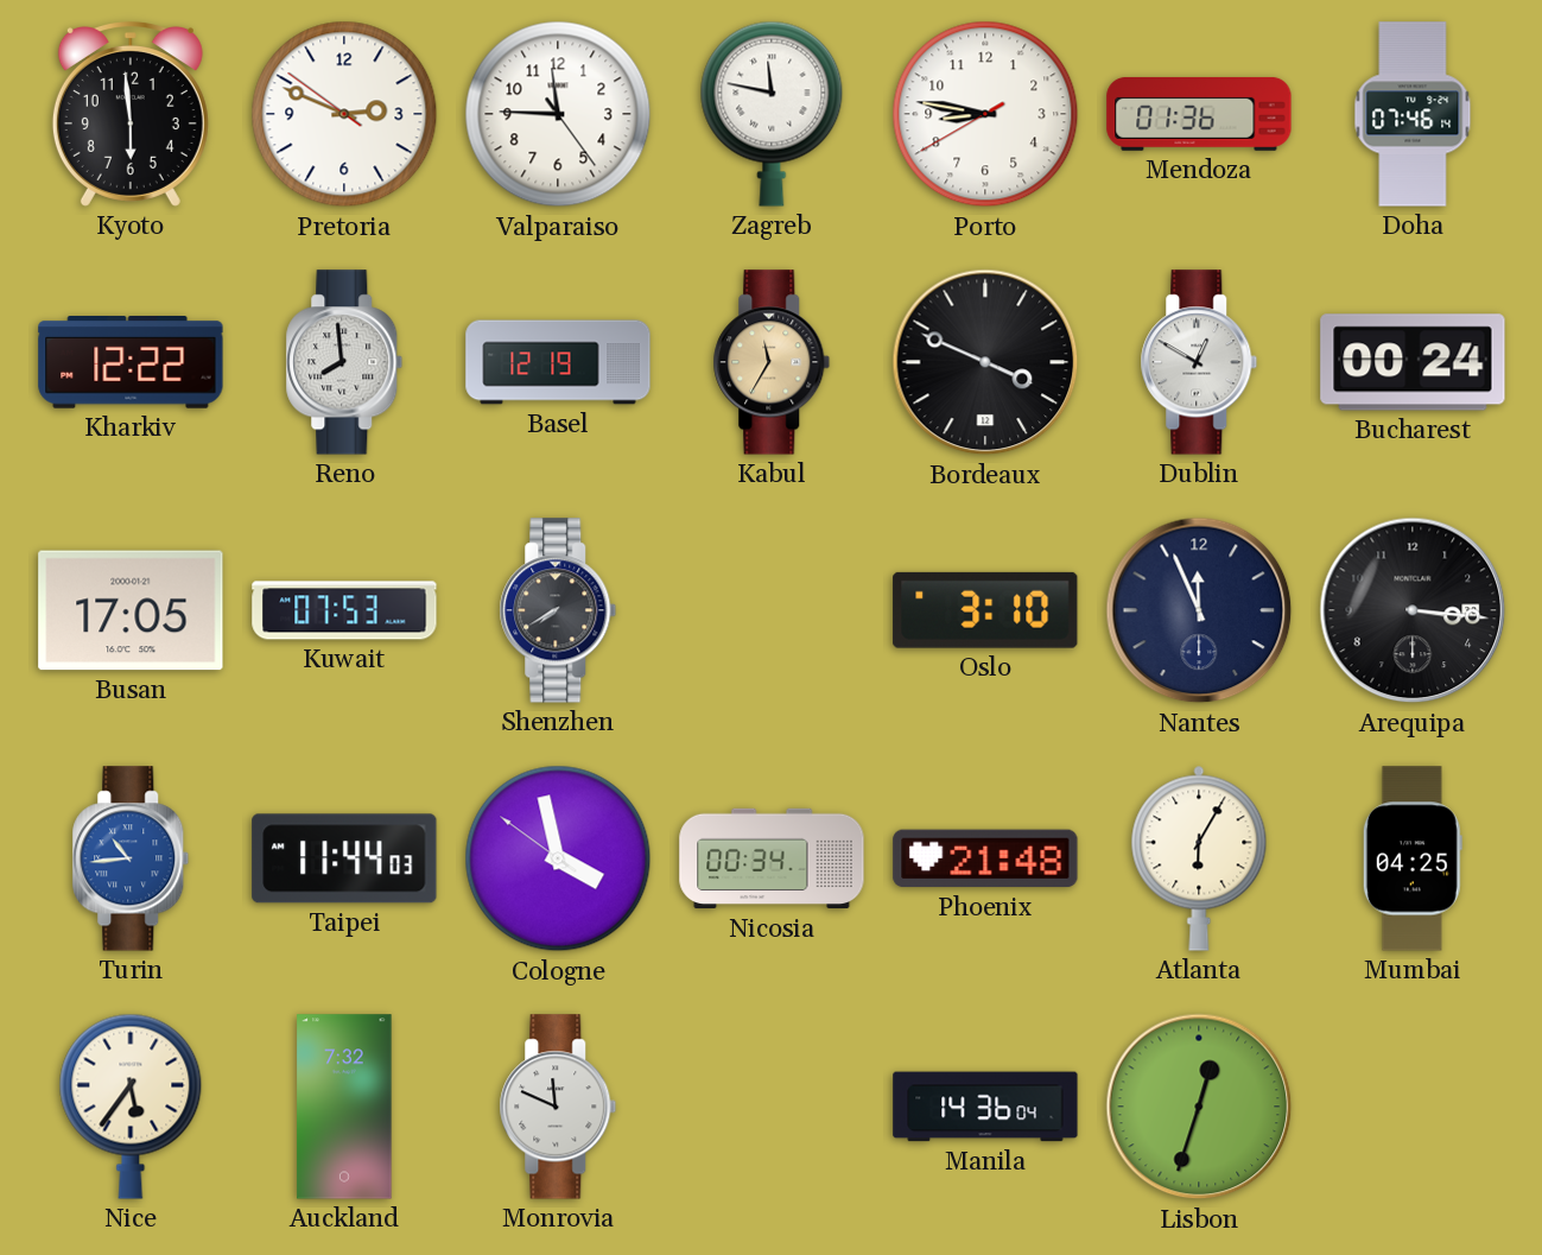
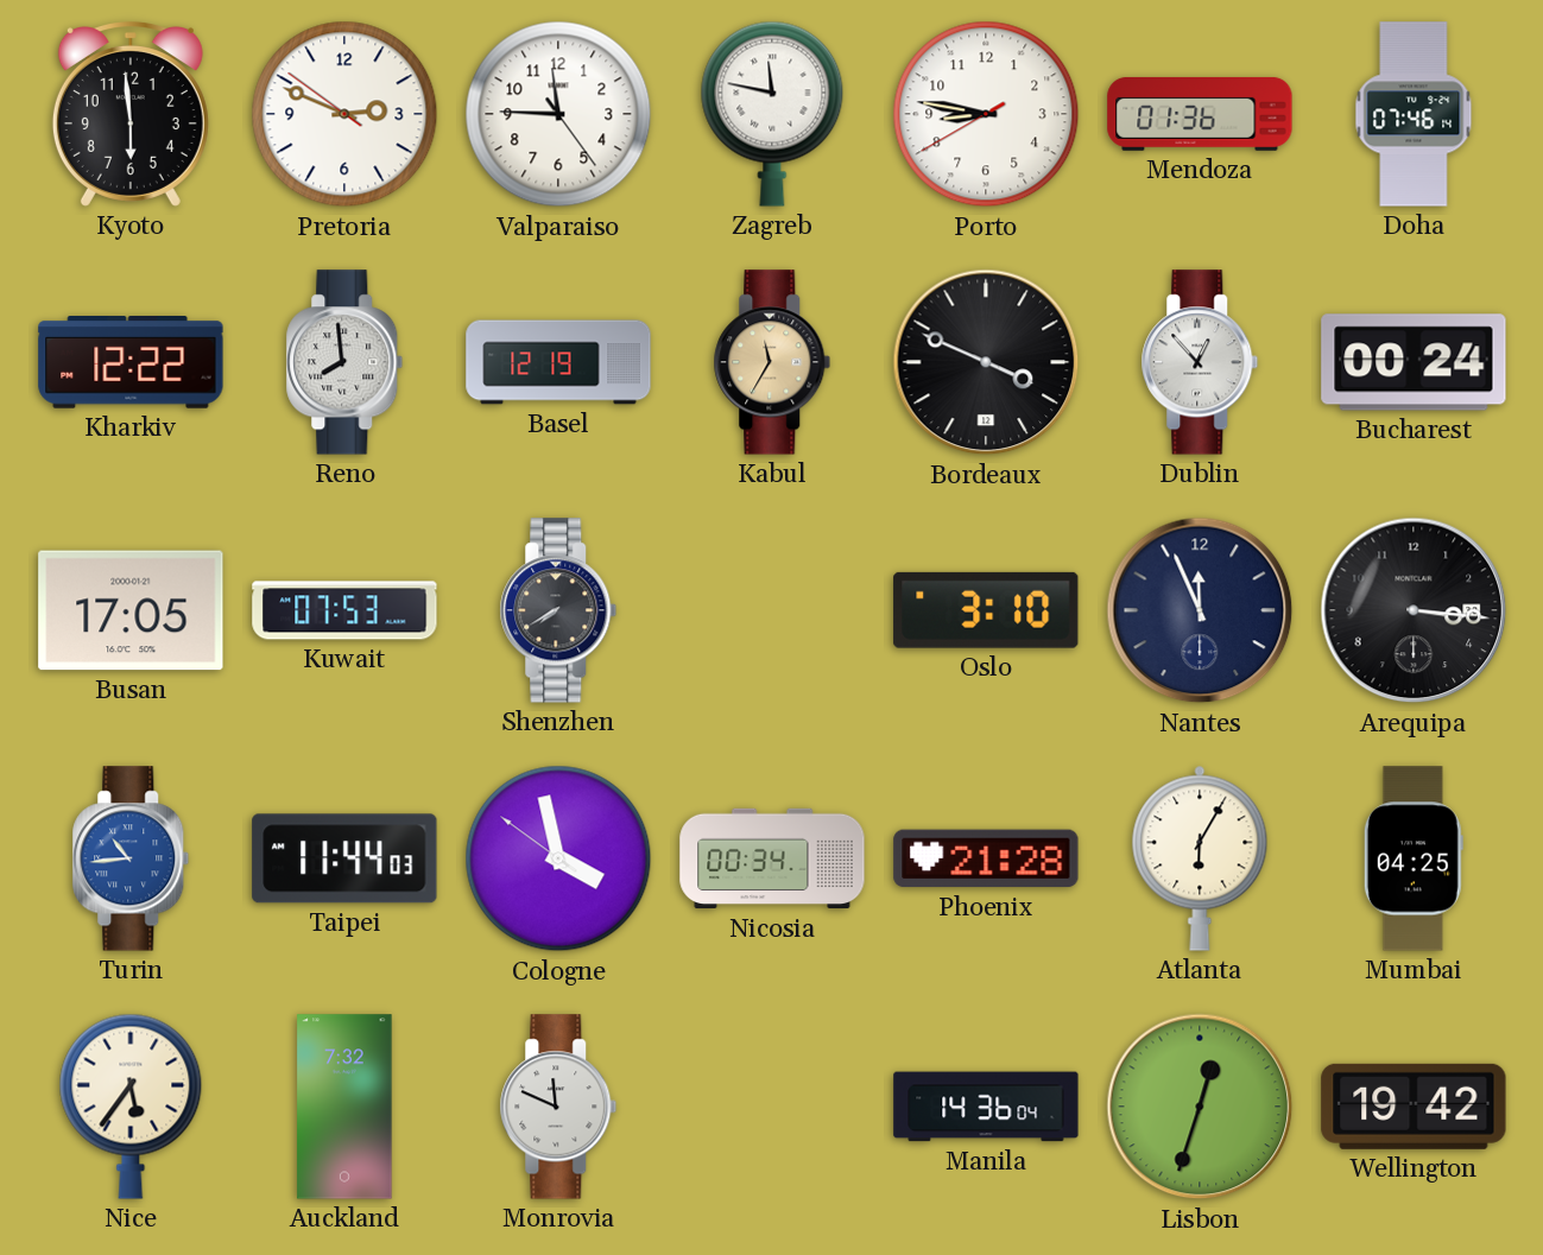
Dublin: 12:50 -> 12:53
Phoenix: 21:48 -> 21:28
Wellington: none -> 19:42
